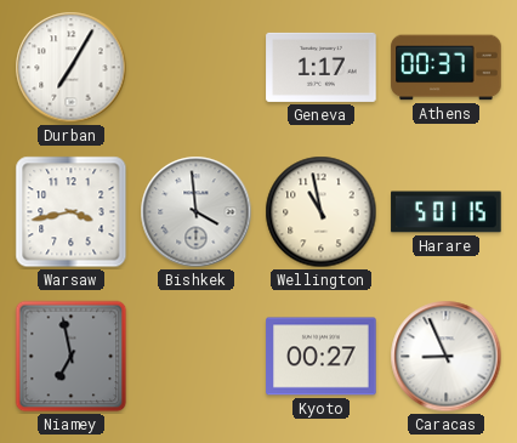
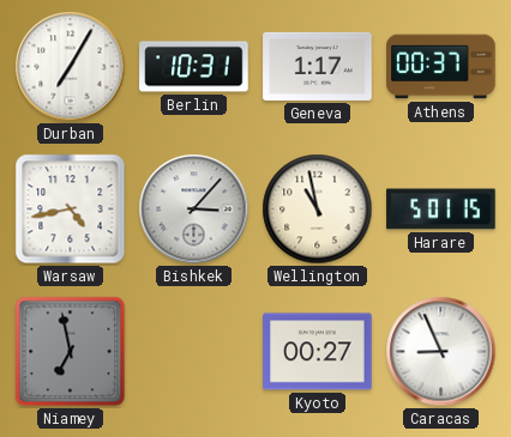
Berlin: none -> 10:31
Warsaw: 3:43 -> 4:43
Bishkek: 3:59 -> 3:07
